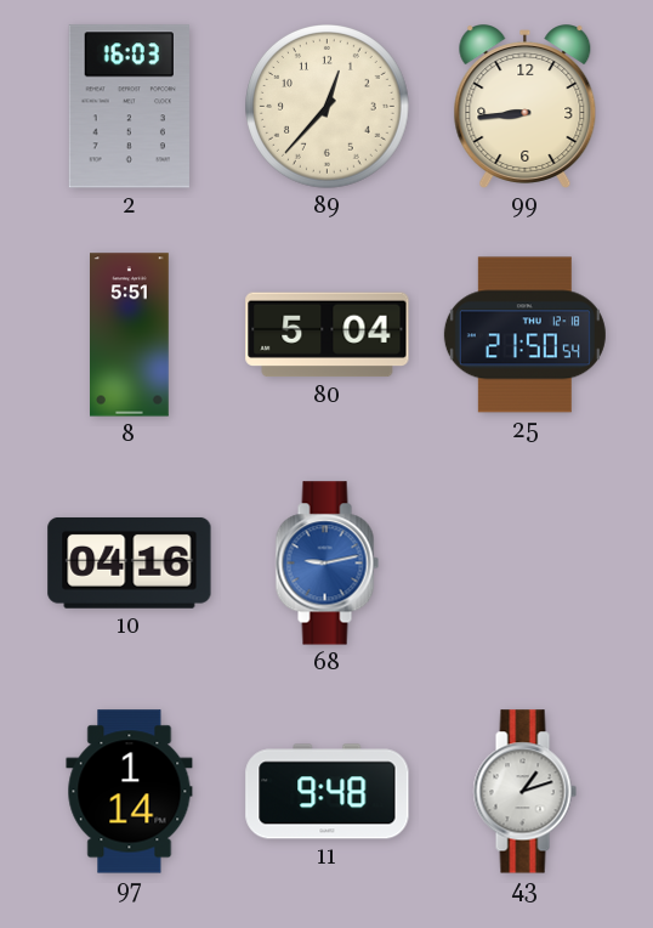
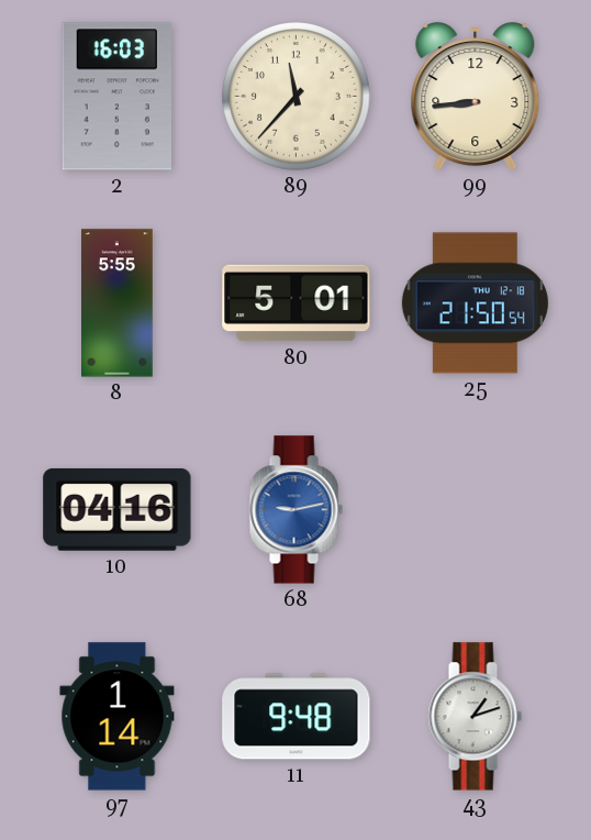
89: 12:37 -> 11:37
8: 5:51 -> 5:55
80: 5:04 -> 5:01
